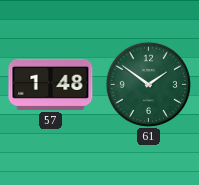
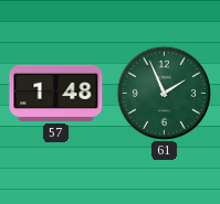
61: 1:51 -> 1:56
